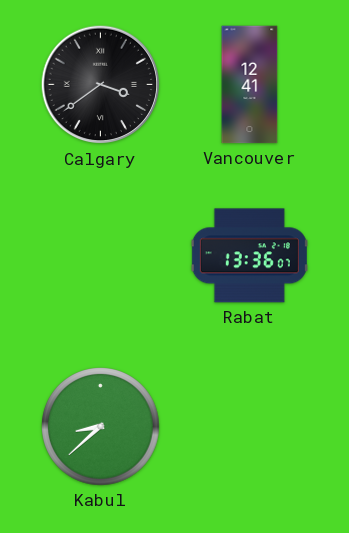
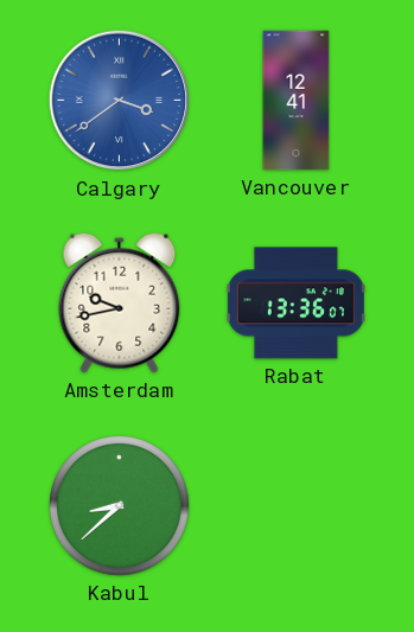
Calgary dial: black -> blue
Amsterdam: none -> 9:43
